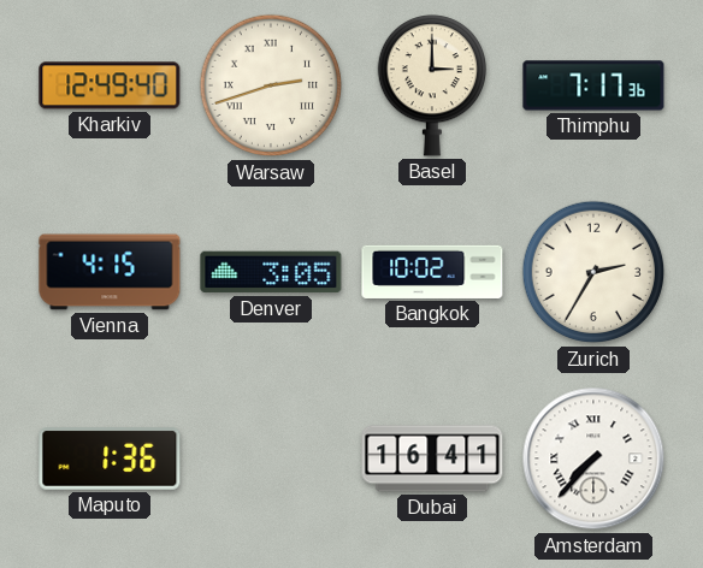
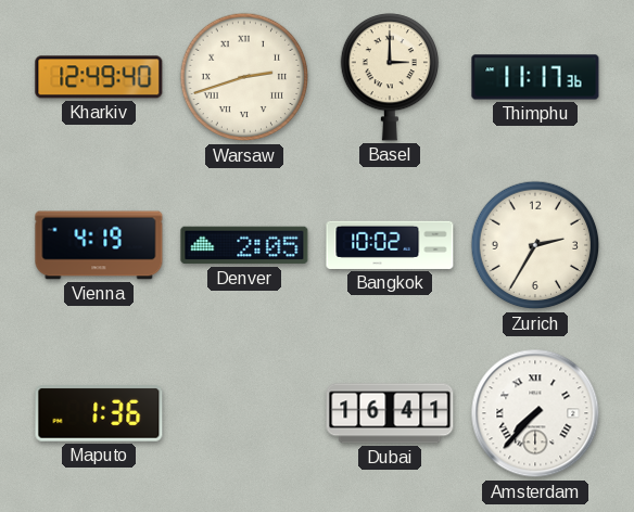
Thimphu: 7:17 -> 11:17
Vienna: 4:15 -> 4:19
Denver: 3:05 -> 2:05
